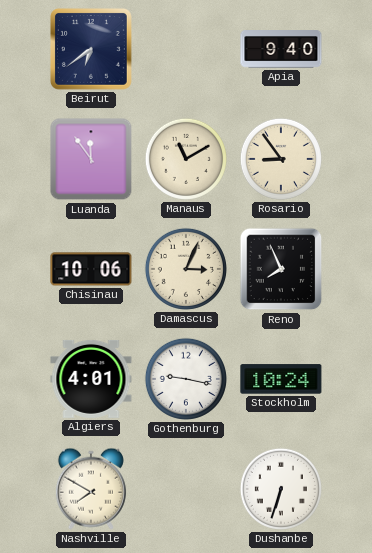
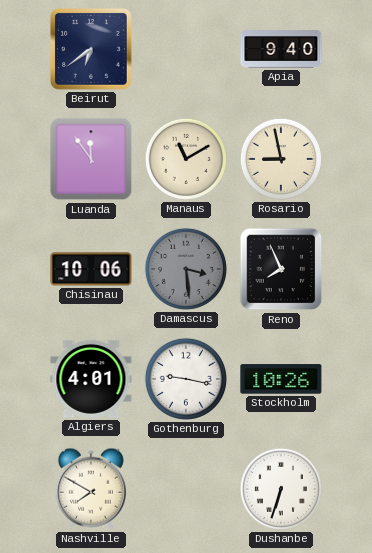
Rosario: 8:54 -> 8:58
Damascus: 3:04 -> 3:29
Damascus dial: cream -> grey
Stockholm: 10:24 -> 10:26
